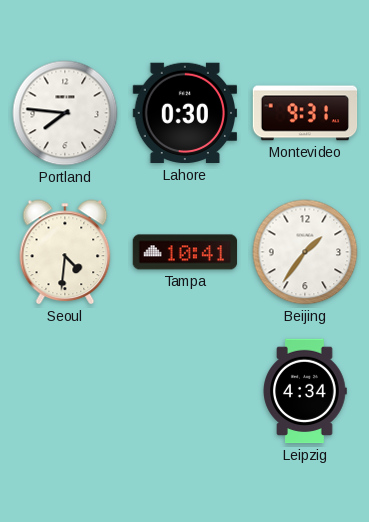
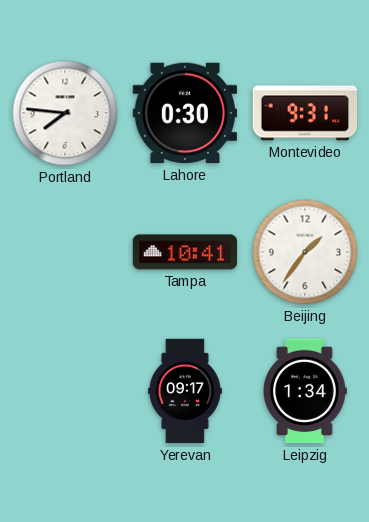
Seoul: 4:31 -> none
Yerevan: none -> 09:17
Leipzig: 4:34 -> 1:34
